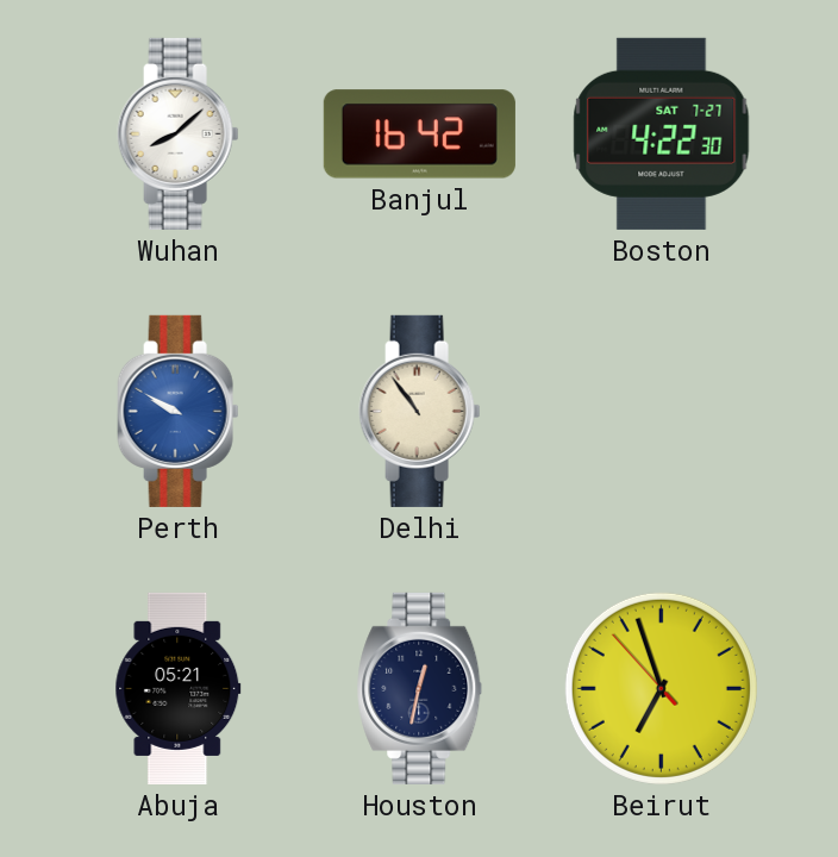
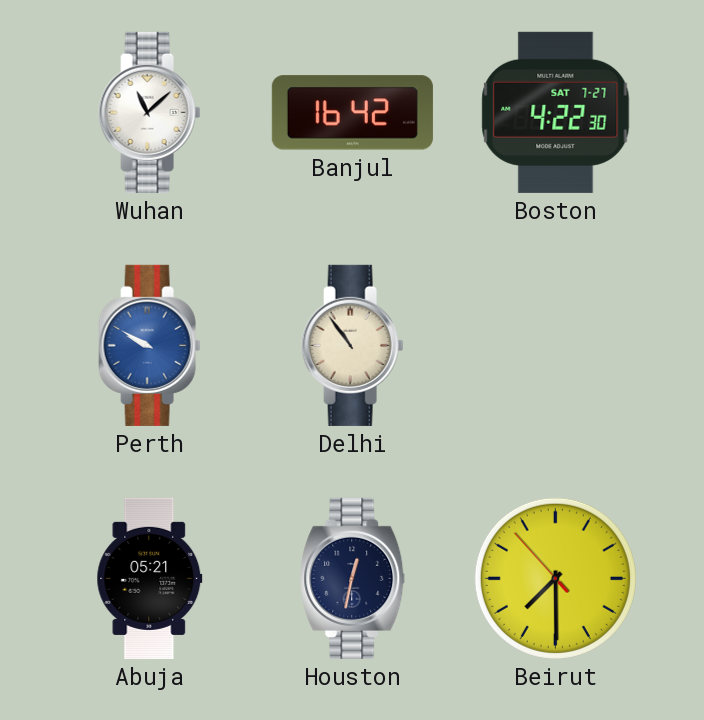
Wuhan: 8:08 -> 11:08
Beirut: 6:56 -> 7:29
